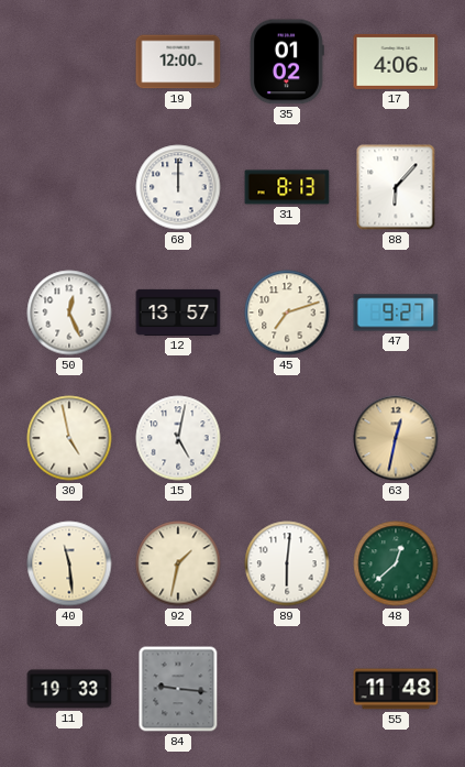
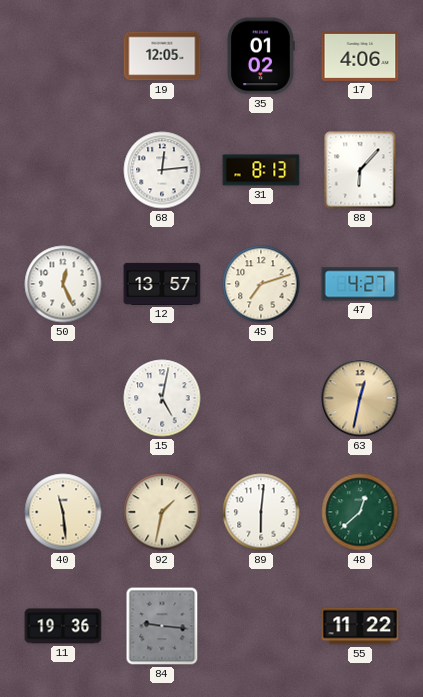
19: 12:00 -> 12:05
68: 12:00 -> 12:14
47: 9:27 -> 4:27
30: 4:58 -> none
11: 19:33 -> 19:36
55: 11:48 -> 11:22
